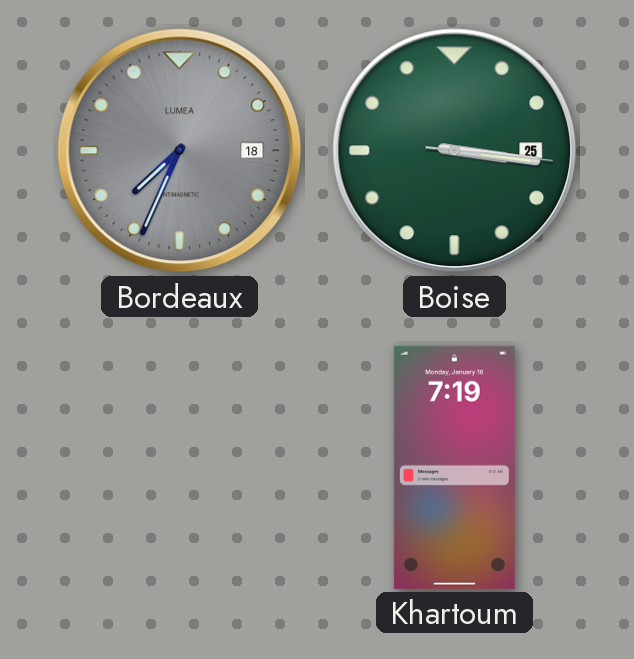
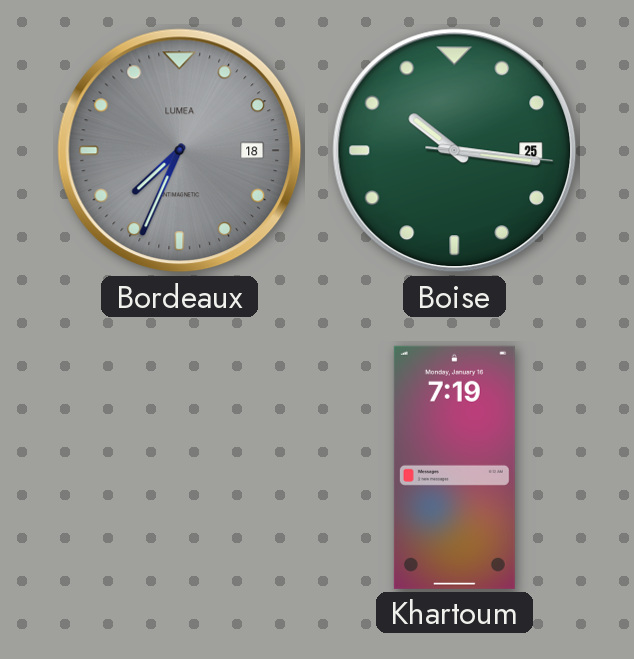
Boise: 3:16 -> 10:16
